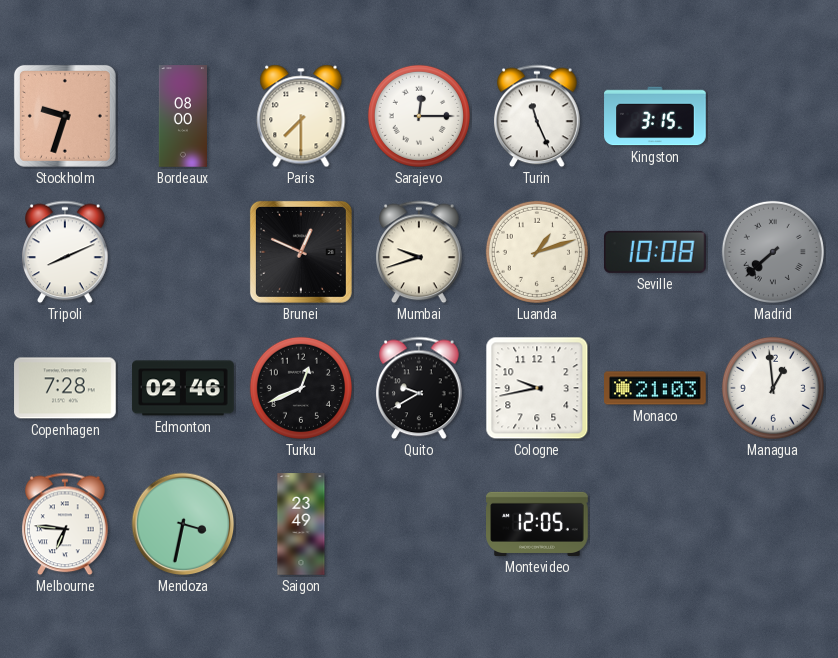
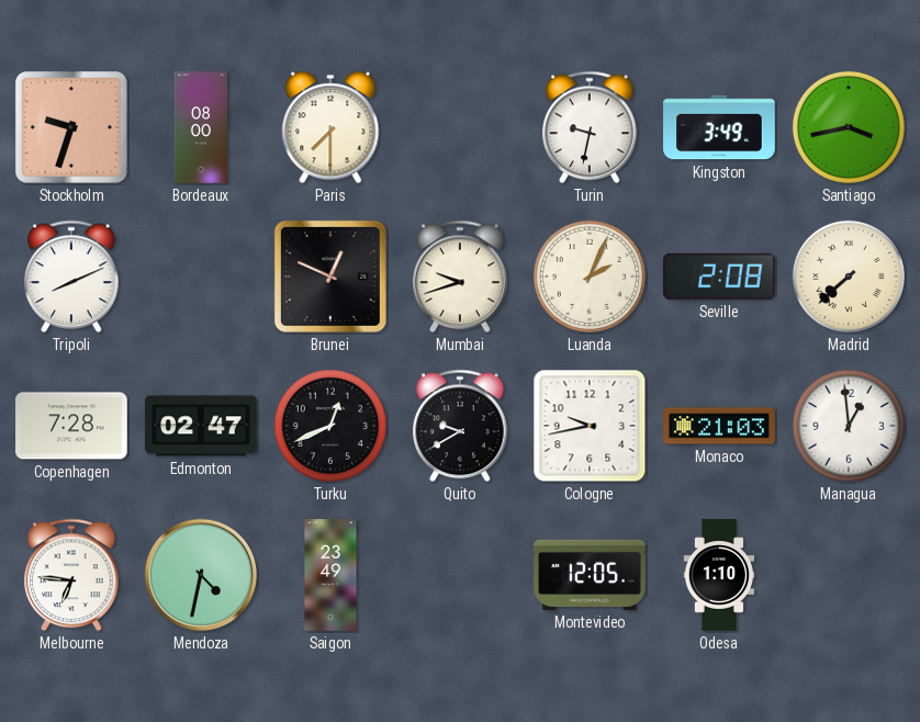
Sarajevo: 12:15 -> none
Turin: 11:26 -> 9:32
Kingston: 3:15 -> 3:49
Santiago: none -> 3:43
Luanda: 1:12 -> 2:04
Seville: 10:08 -> 2:08
Madrid dial: grey -> cream
Edmonton: 02:46 -> 02:47
Mendoza: 3:32 -> 4:32
Odesa: none -> 1:10
